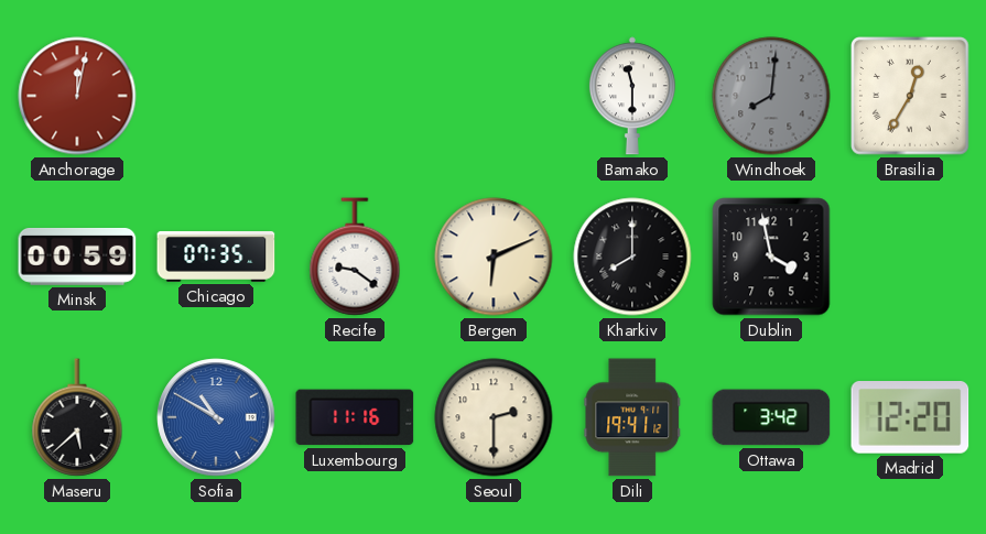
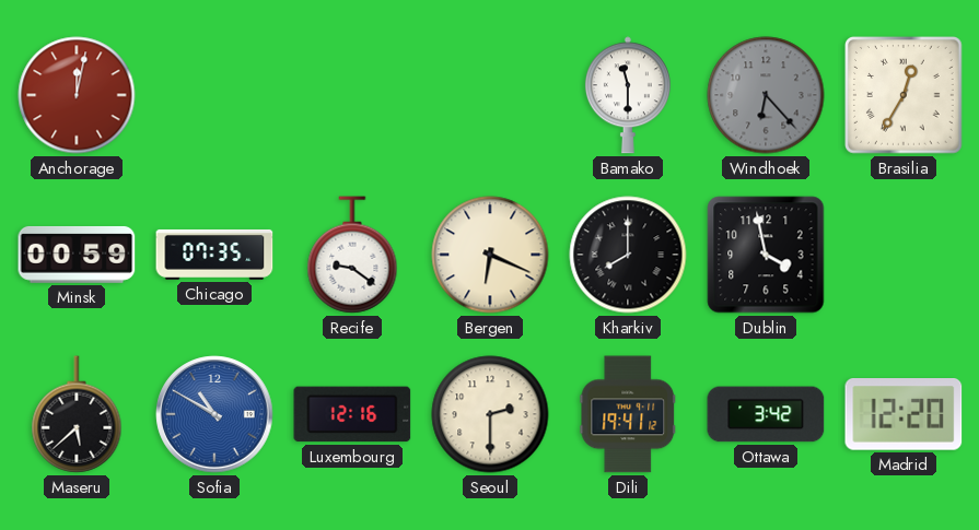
Windhoek: 8:01 -> 6:23
Bergen: 6:11 -> 6:19
Luxembourg: 11:16 -> 12:16
